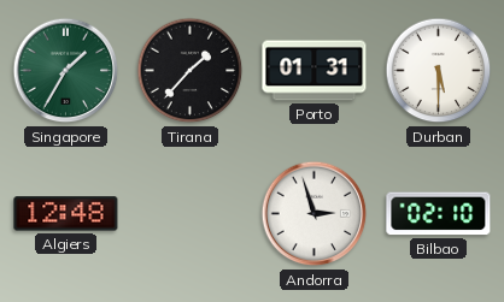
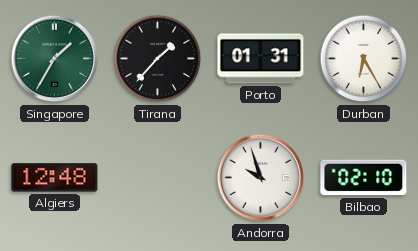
Durban: 5:30 -> 6:25
Andorra: 2:57 -> 9:57
